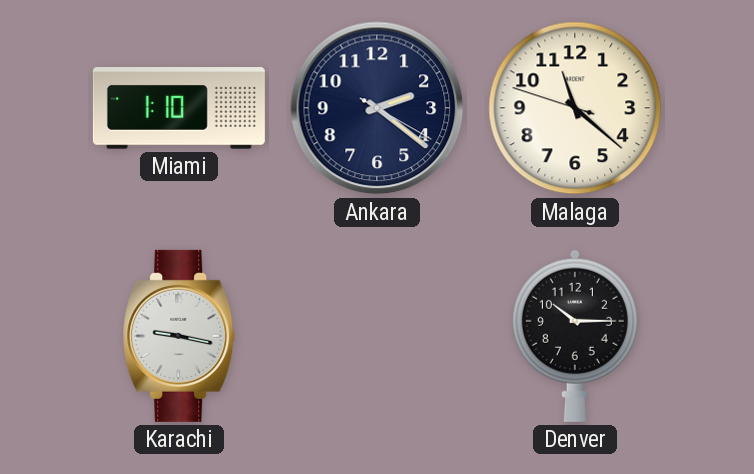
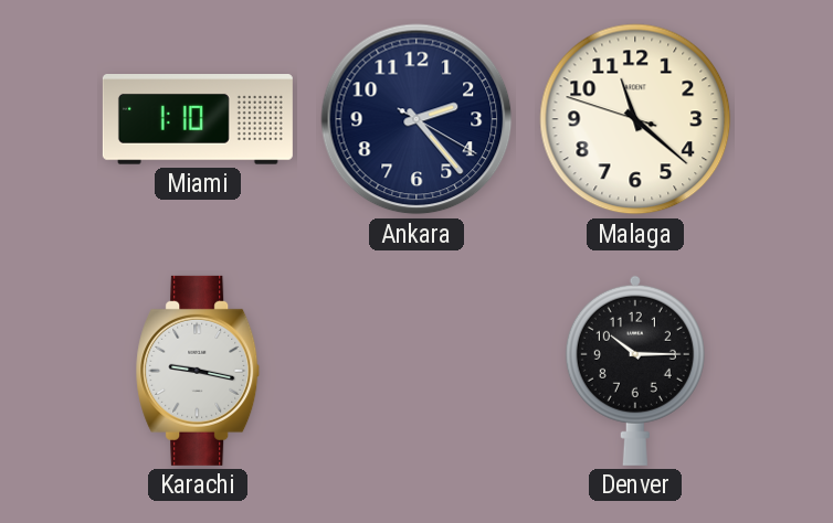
Ankara: 2:21 -> 2:23
